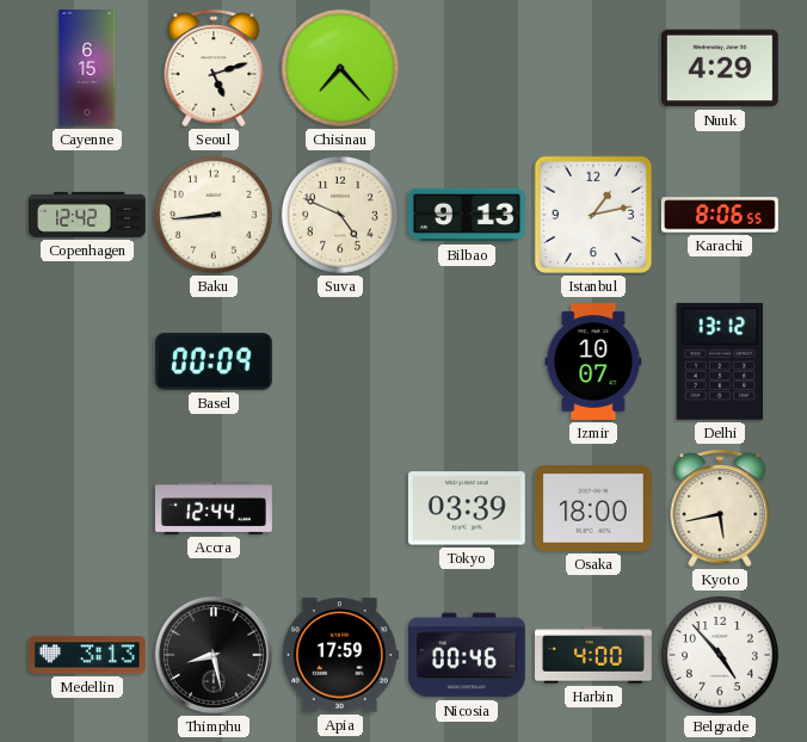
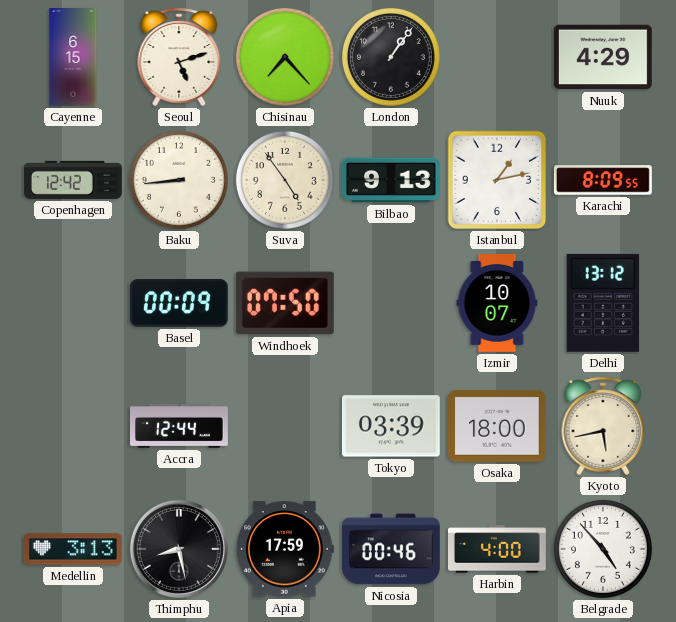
London: none -> 1:06
Suva: 4:49 -> 4:54
Karachi: 8:06 -> 8:09
Windhoek: none -> 07:50
